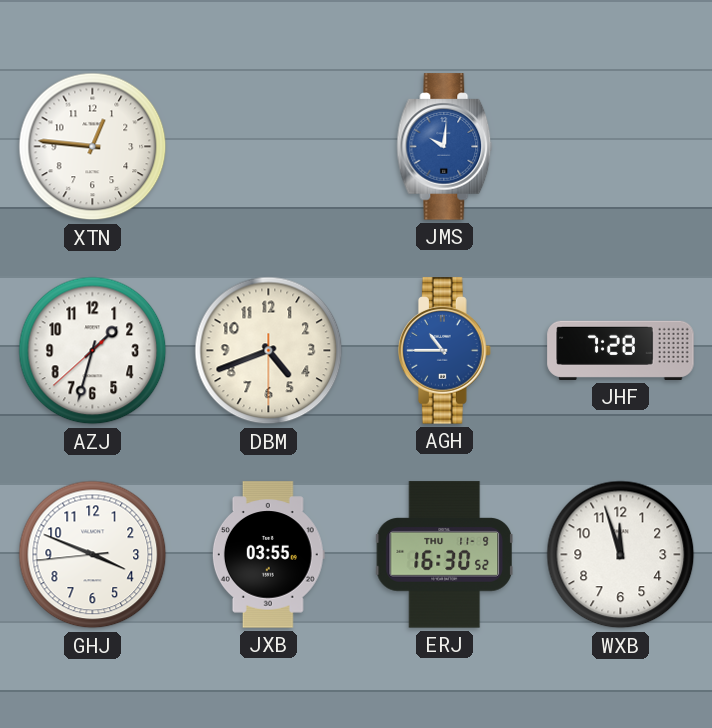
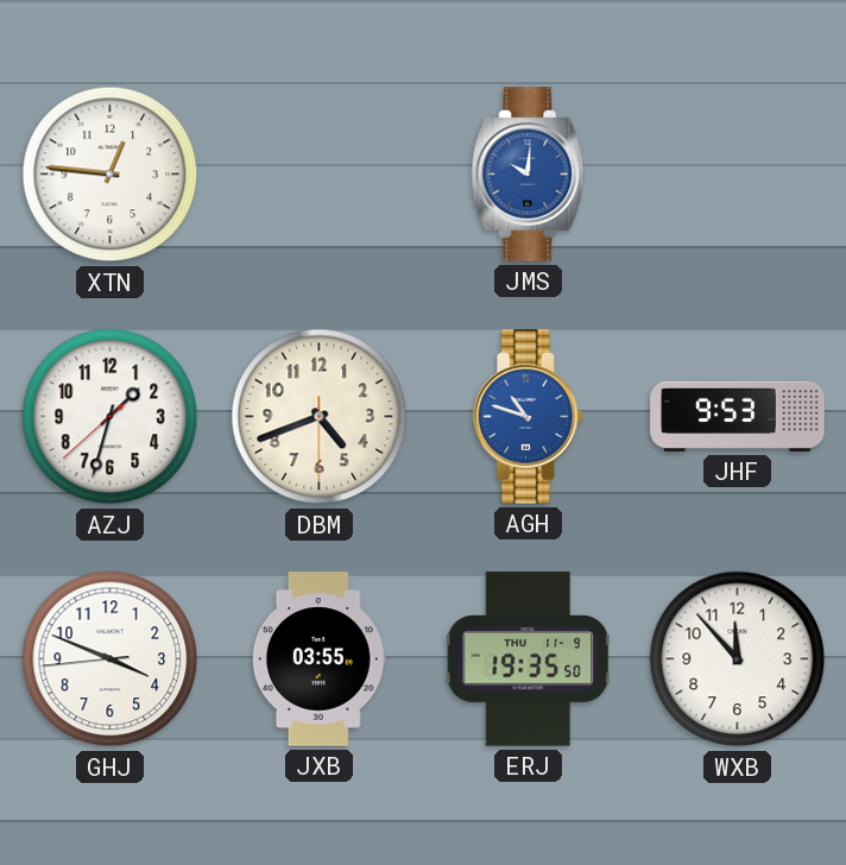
AGH: 10:45 -> 10:48
JHF: 7:28 -> 9:53
ERJ: 16:30 -> 19:35
WXB: 11:57 -> 11:53
